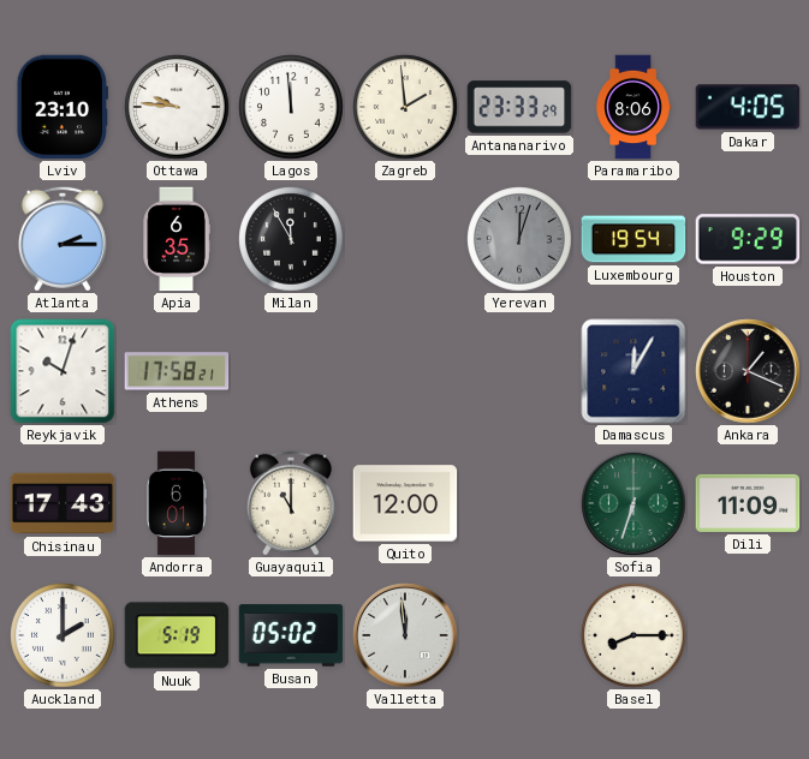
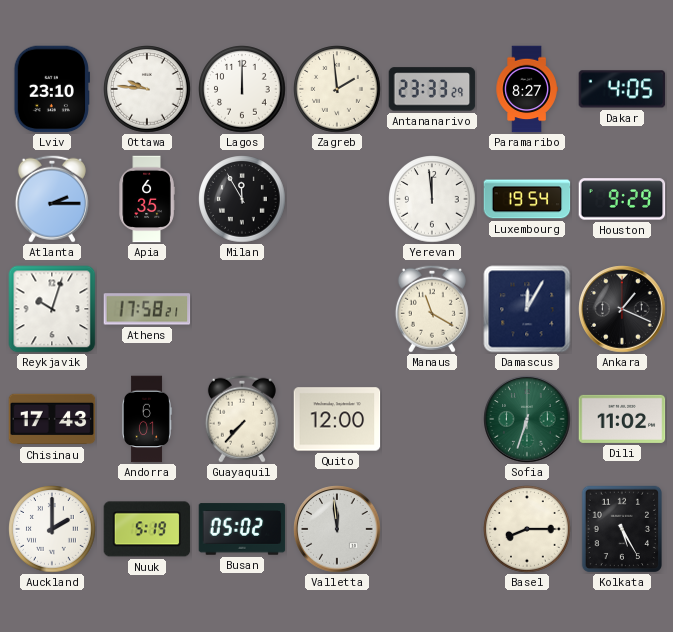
Lagos: 11:59 -> 12:00
Paramaribo: 8:06 -> 8:27
Yerevan: 12:03 -> 11:59
Yerevan dial: grey -> white
Manaus: none -> 11:20
Guayaquil: 11:00 -> 7:37
Dili: 11:09 -> 11:02
Kolkata: none -> 5:25
